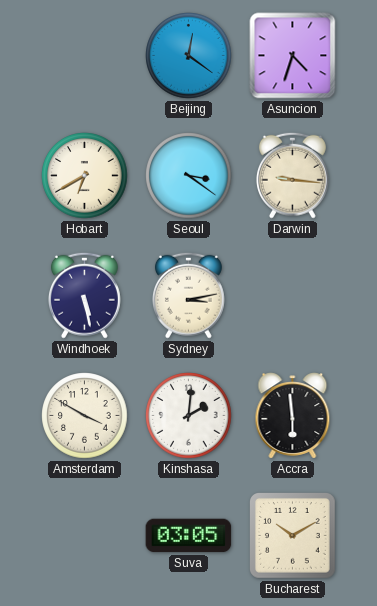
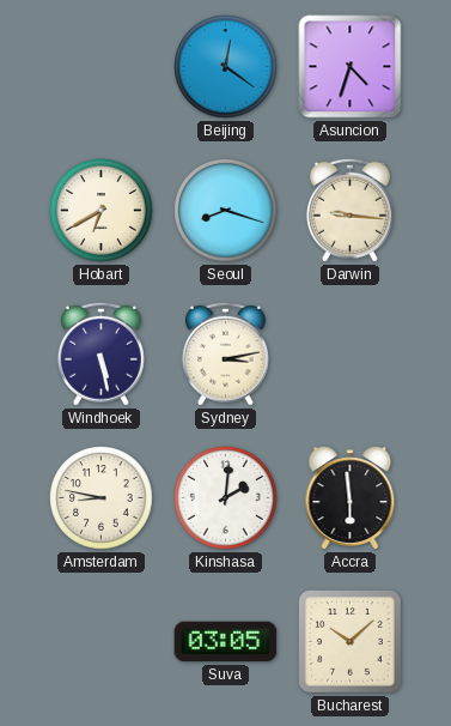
Seoul: 3:21 -> 8:18
Amsterdam: 3:50 -> 8:47
Bucharest: 10:10 -> 10:08
